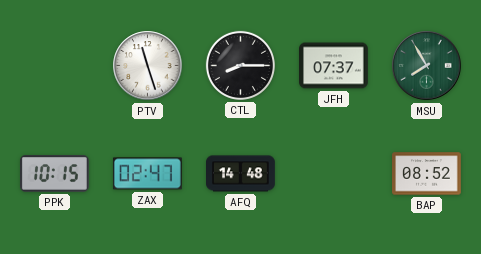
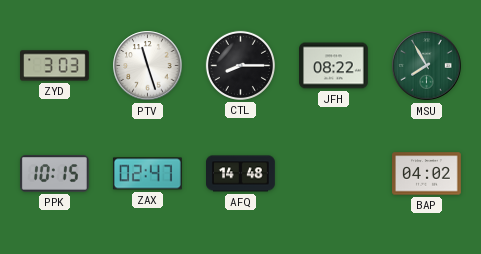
ZYD: none -> 3:03
JFH: 07:37 -> 08:22
BAP: 08:52 -> 04:02
